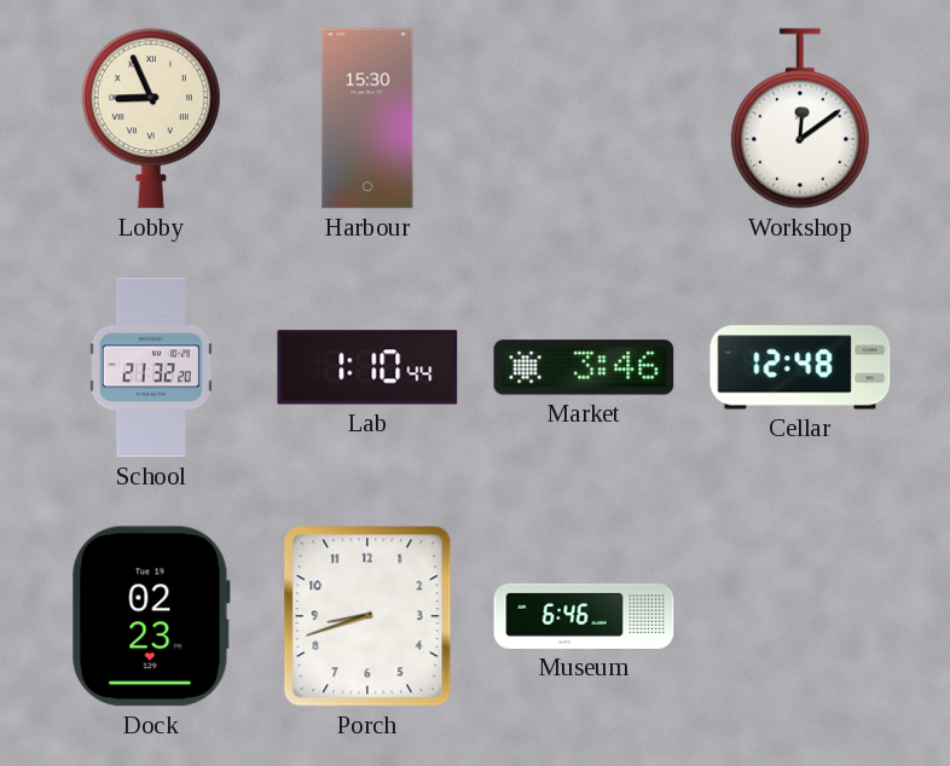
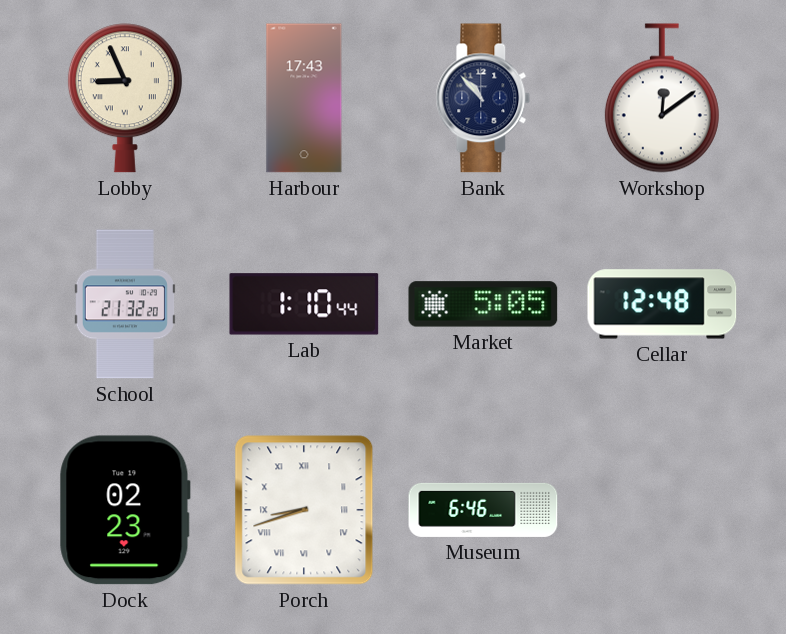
Harbour: 15:30 -> 17:43
Bank: none -> 10:53
Market: 3:46 -> 5:05
Porch numerals: Arabic -> Roman
